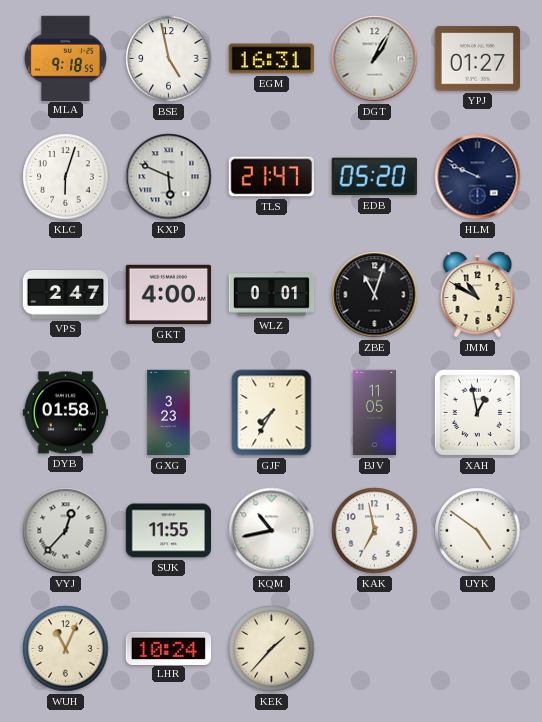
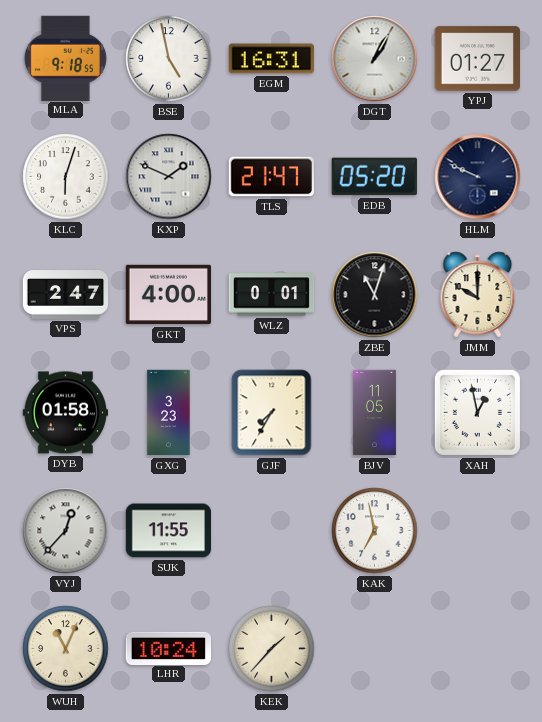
KXP: 5:49 -> 1:49
JMM: 10:50 -> 10:00
KQM: 10:43 -> none
UYK: 4:51 -> none
